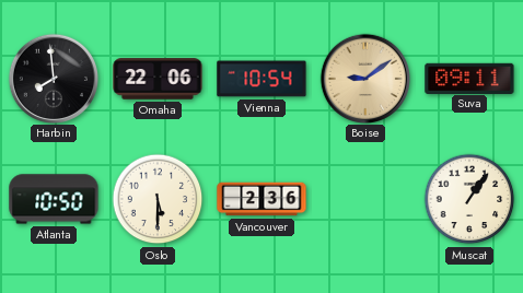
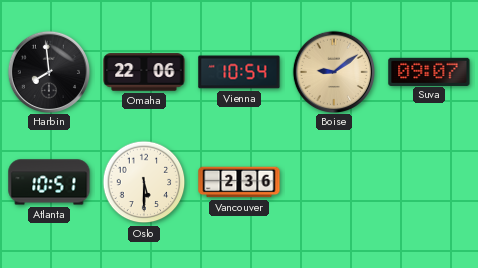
Suva: 09:11 -> 09:07
Atlanta: 10:50 -> 10:51
Muscat: 1:06 -> none
